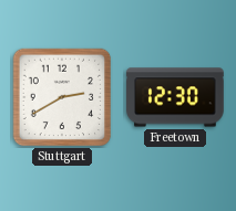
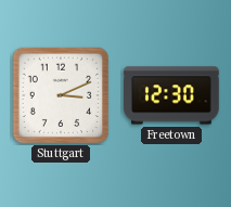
Stuttgart: 2:40 -> 3:11
